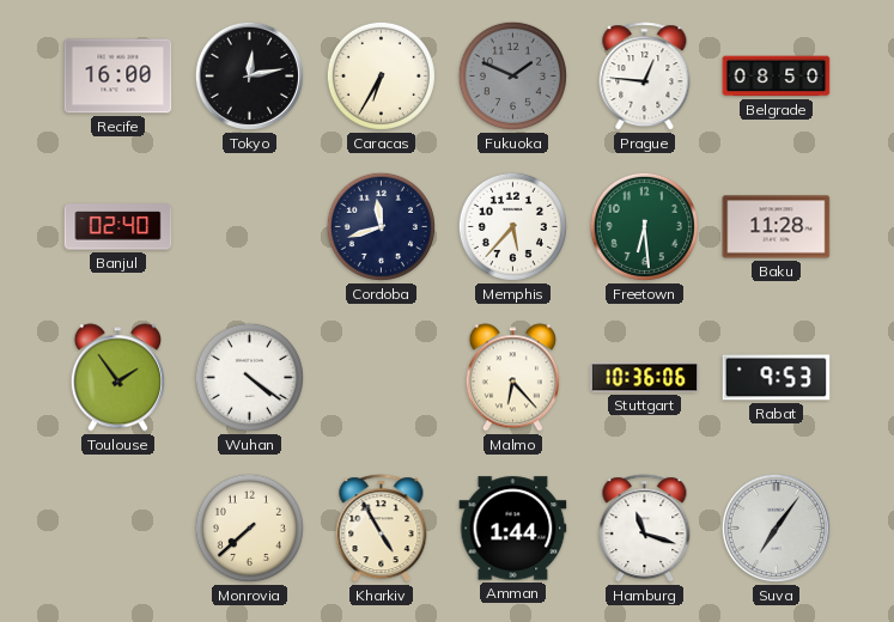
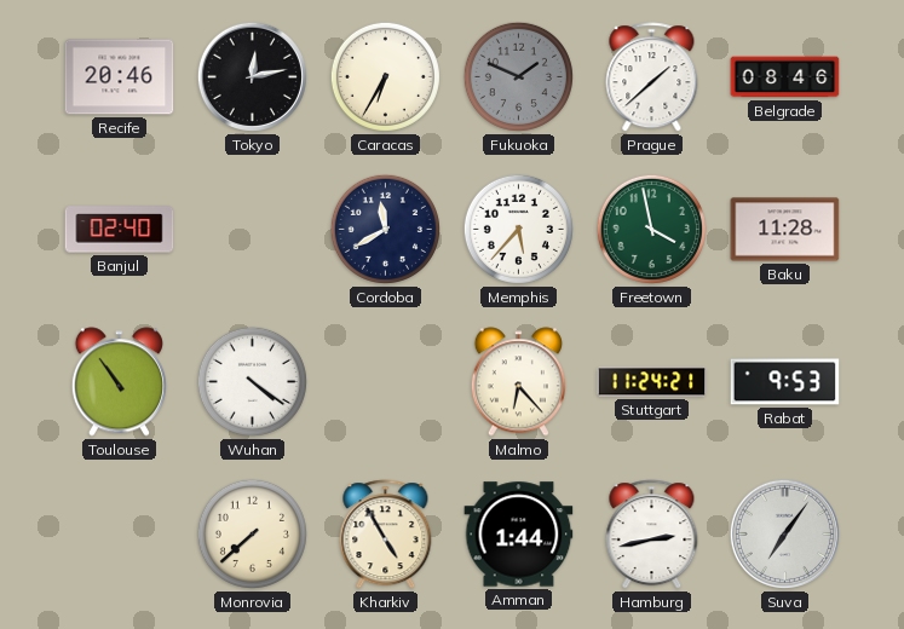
Recife: 16:00 -> 20:46
Prague: 12:46 -> 1:38
Belgrade: 08:50 -> 08:46
Cordoba: 11:42 -> 11:40
Freetown: 6:29 -> 3:58
Toulouse: 1:54 -> 10:54
Stuttgart: 10:36 -> 11:24
Hamburg: 11:18 -> 2:43
